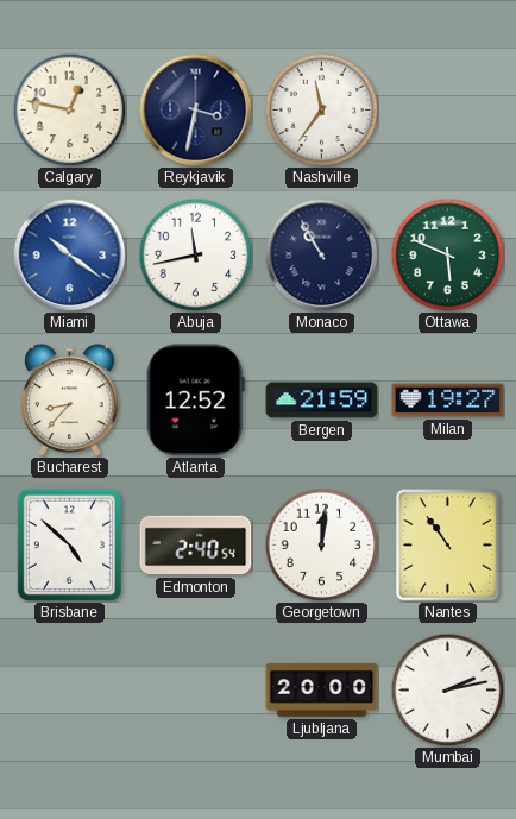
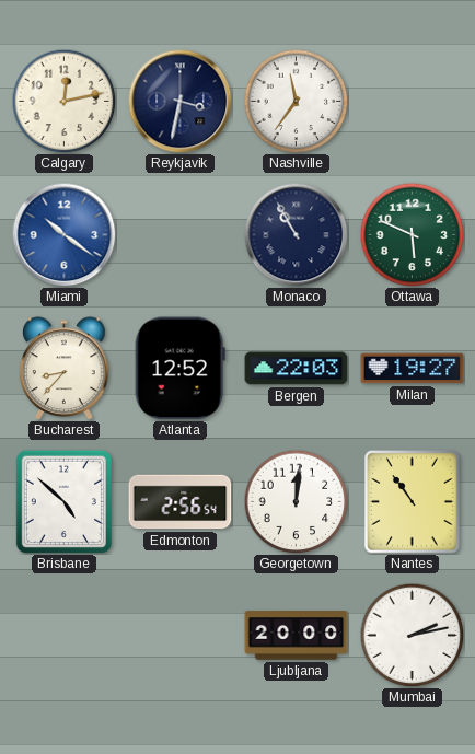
Calgary: 12:47 -> 12:13
Abuja: 11:43 -> none
Bergen: 21:59 -> 22:03
Edmonton: 2:40 -> 2:56
